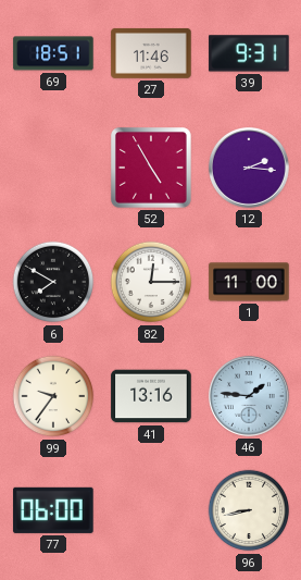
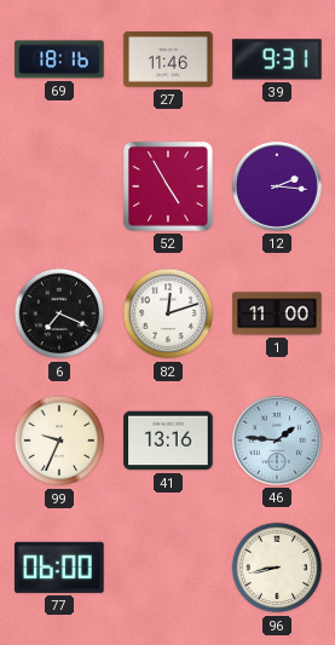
69: 18:51 -> 18:16
6: 7:50 -> 7:19
82: 12:15 -> 12:12
99: 9:36 -> 9:34
